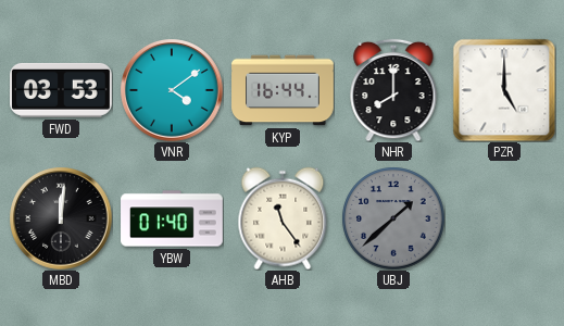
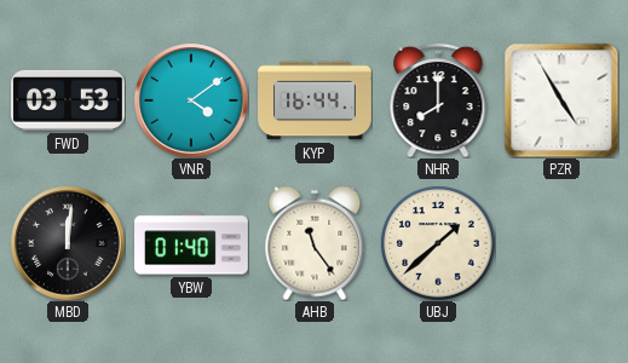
PZR: 5:00 -> 4:55
UBJ dial: grey -> cream
